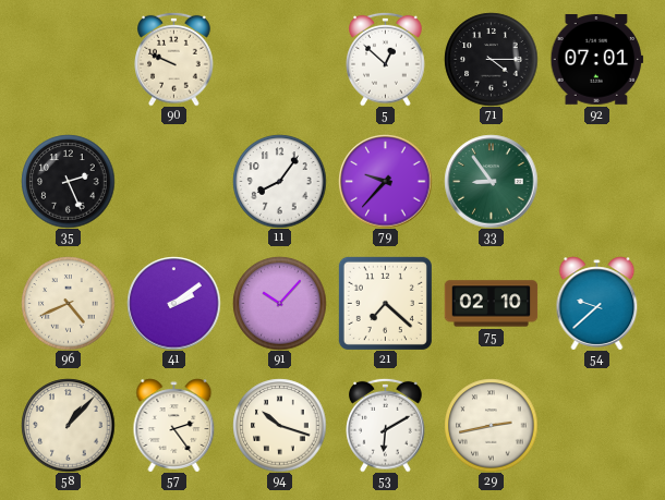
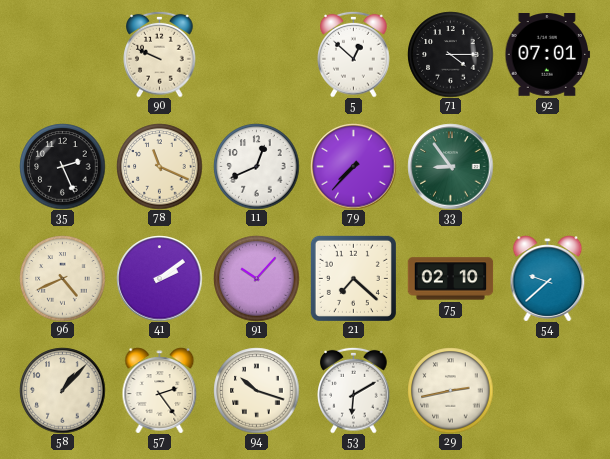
78: none -> 11:19
11: 8:06 -> 12:41
79: 9:37 -> 7:37
